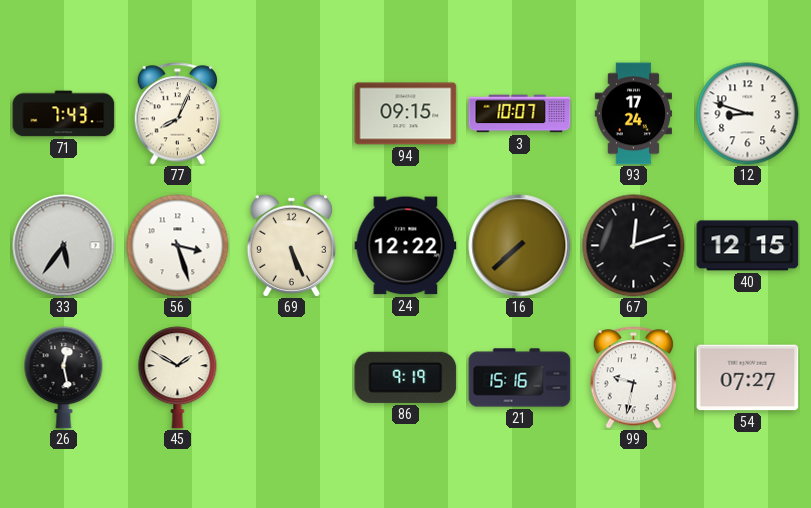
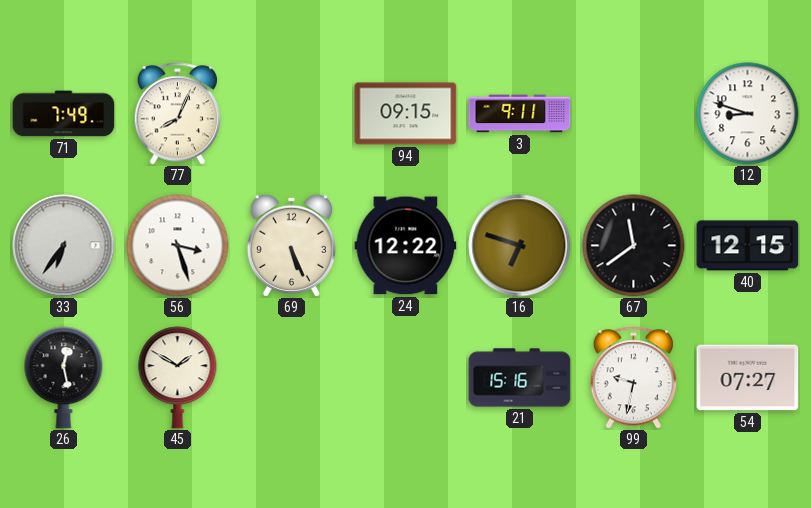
71: 7:43 -> 7:49
3: 10:07 -> 9:11
93: 17:24 -> none
33: 5:36 -> 6:36
16: 7:38 -> 6:48
67: 12:12 -> 11:39
86: 9:19 -> none
